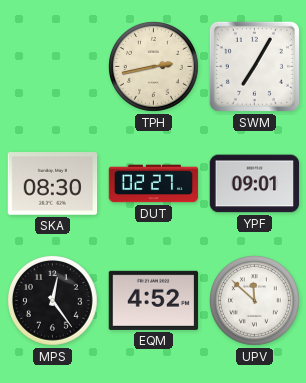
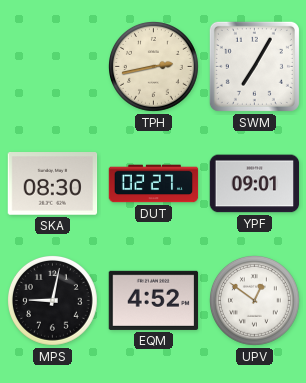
MPS: 12:24 -> 9:02
UPV: 11:52 -> 12:51
